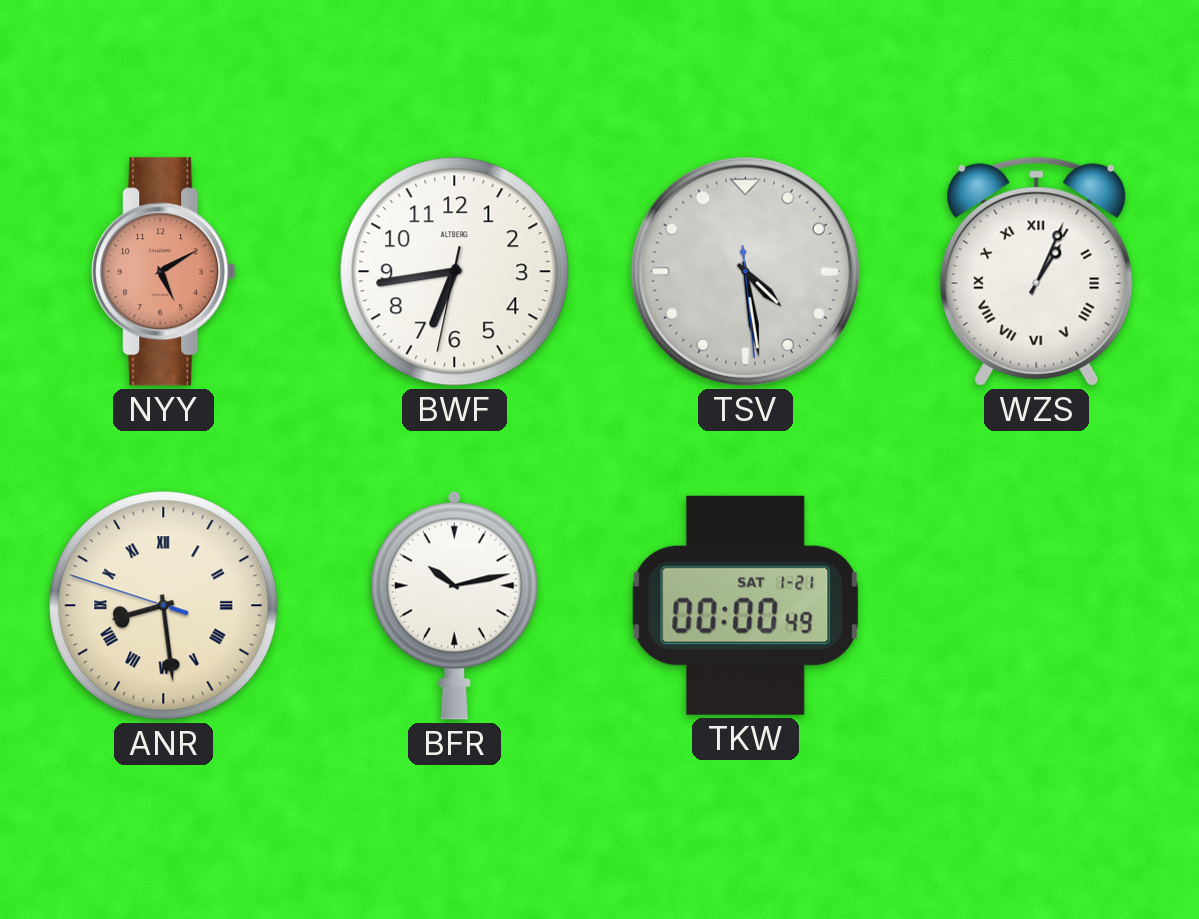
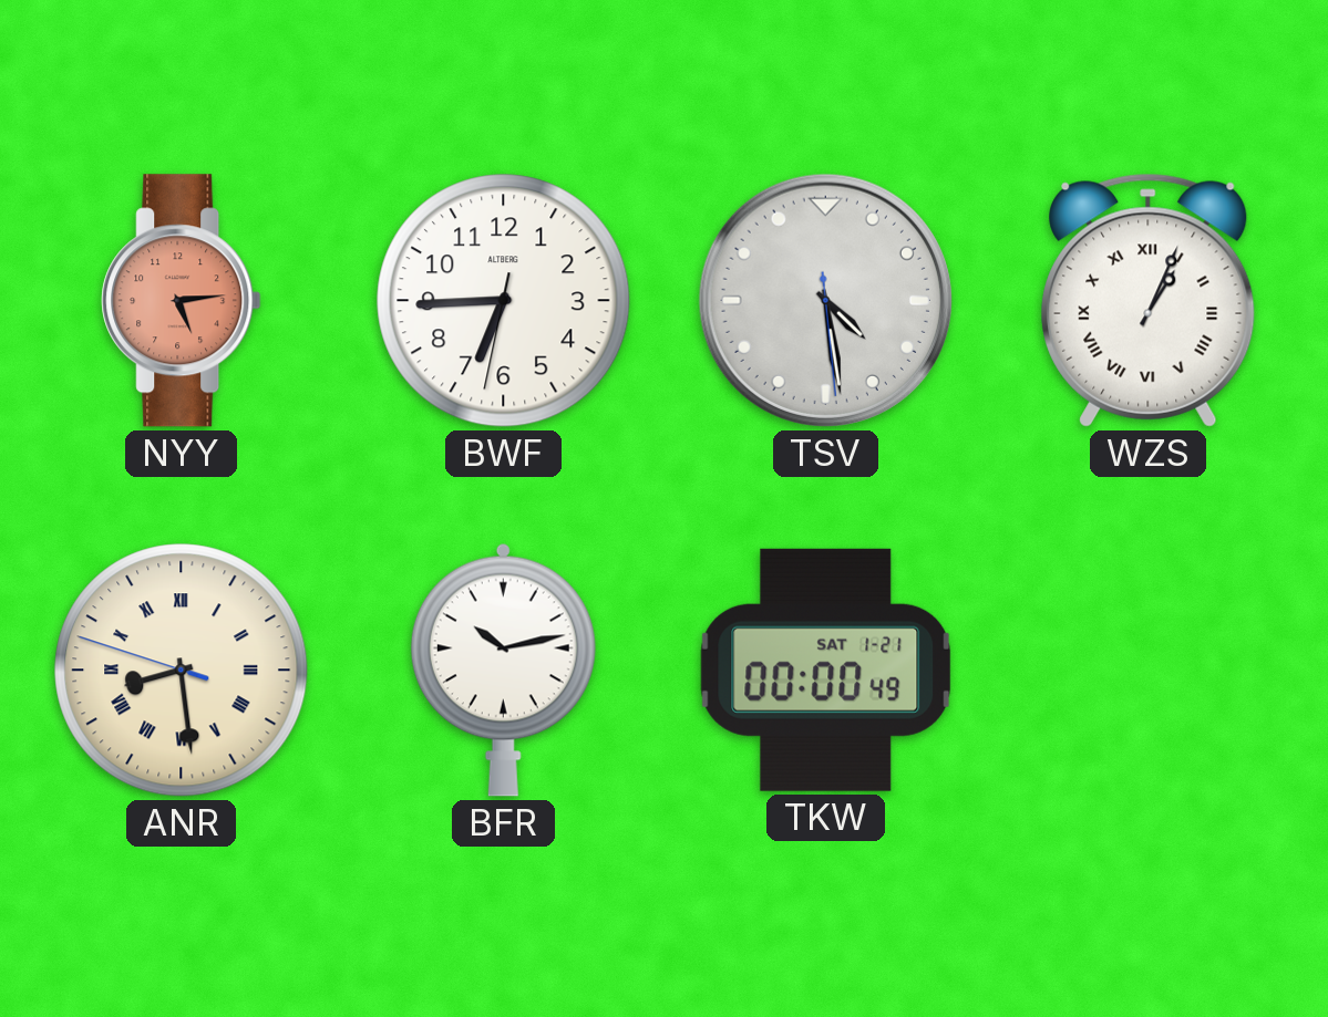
NYY: 5:10 -> 5:14
BWF: 6:43 -> 6:44
